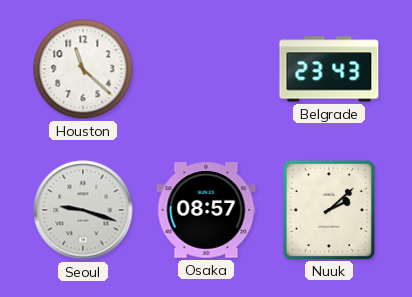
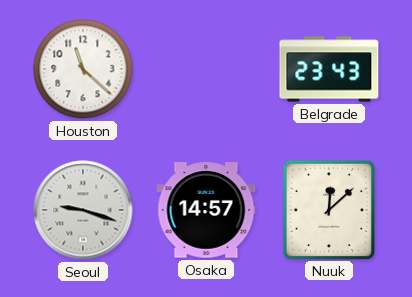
Osaka: 08:57 -> 14:57
Nuuk: 2:08 -> 12:08
